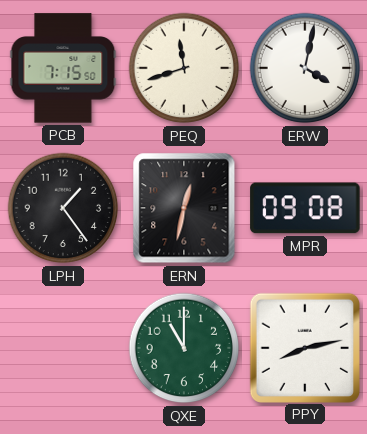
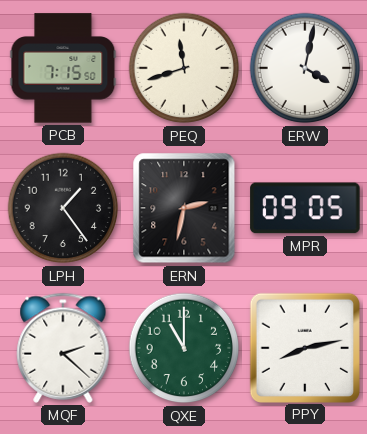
ERN: 12:32 -> 2:32
MPR: 09:08 -> 09:05
MQF: none -> 2:22
